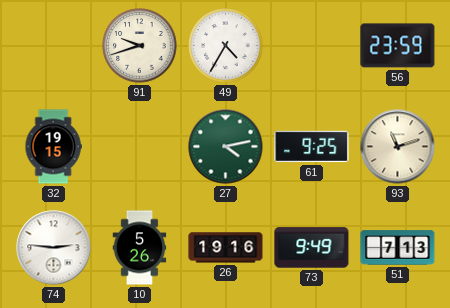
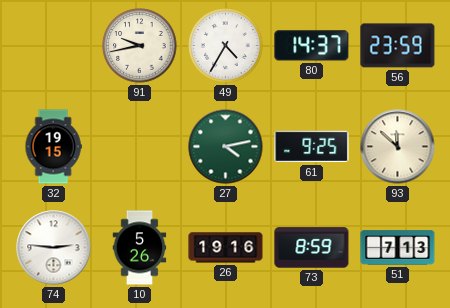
91: 9:42 -> 9:43
80: none -> 14:37
93: 11:12 -> 11:52
73: 9:49 -> 8:59
